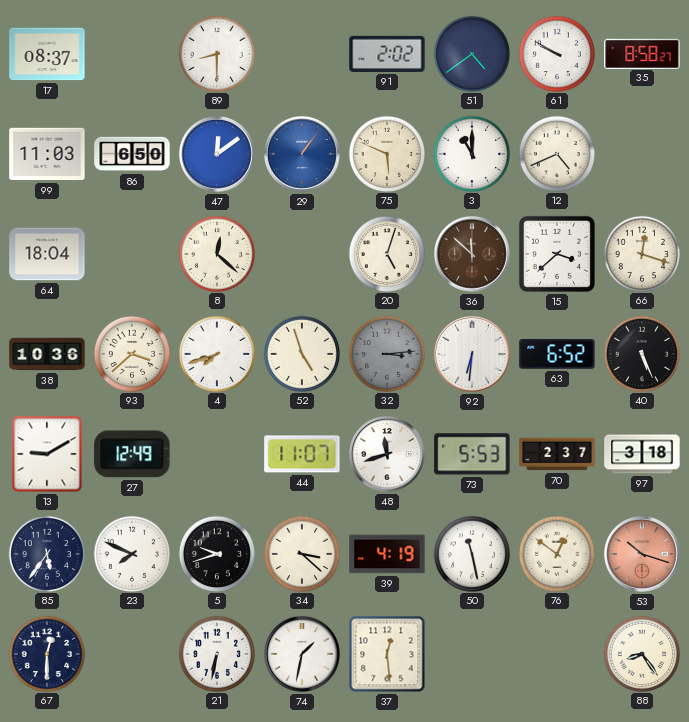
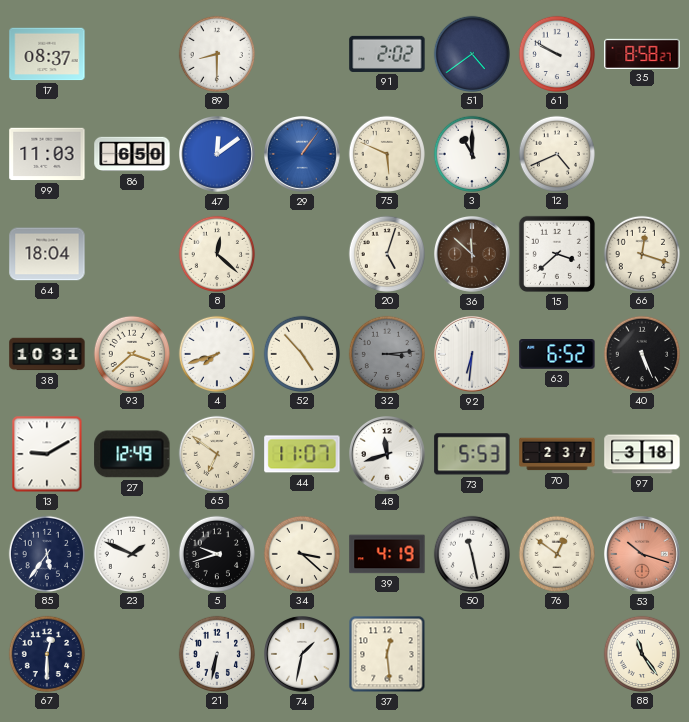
38: 10:36 -> 10:31
52: 4:57 -> 4:53
65: none -> 6:51
23: 7:49 -> 1:49
88: 8:24 -> 11:24
